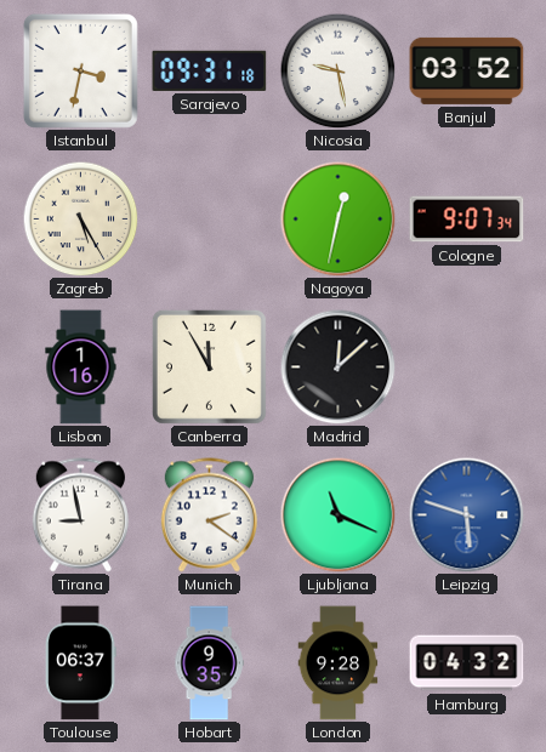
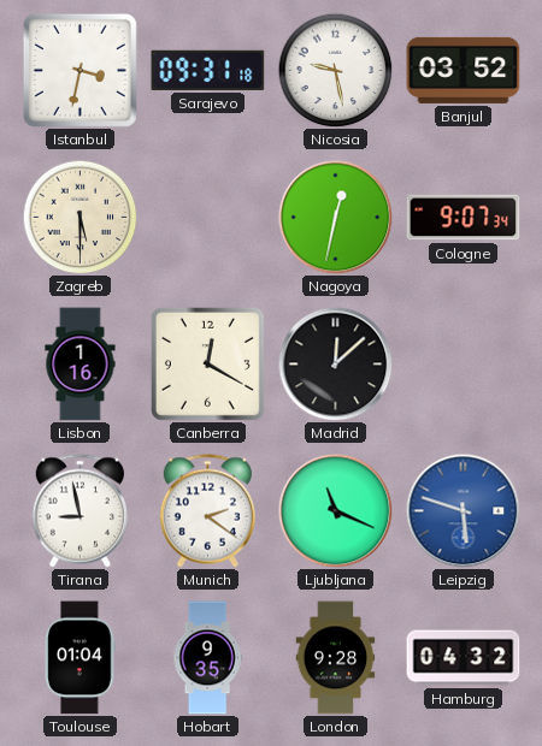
Zagreb: 5:25 -> 5:30
Canberra: 11:55 -> 12:20
Toulouse: 06:37 -> 01:04
